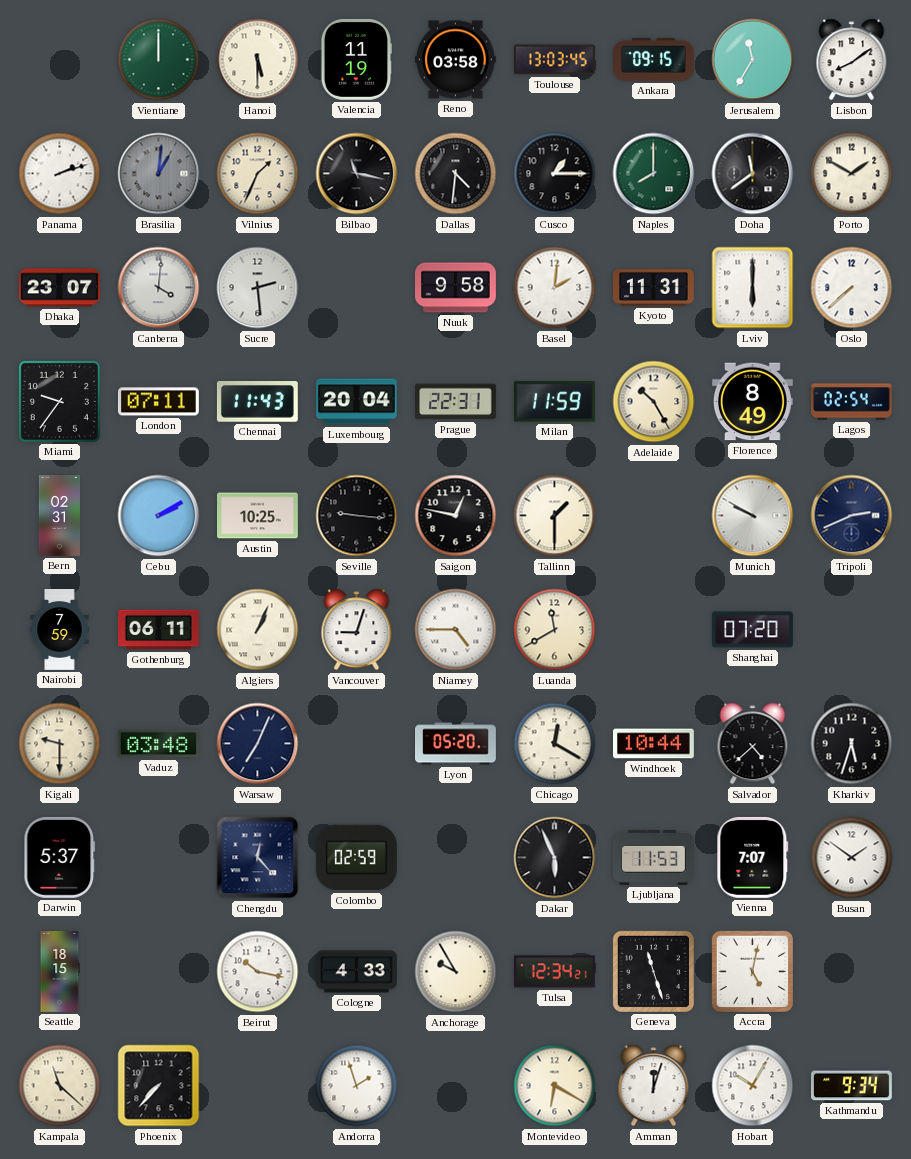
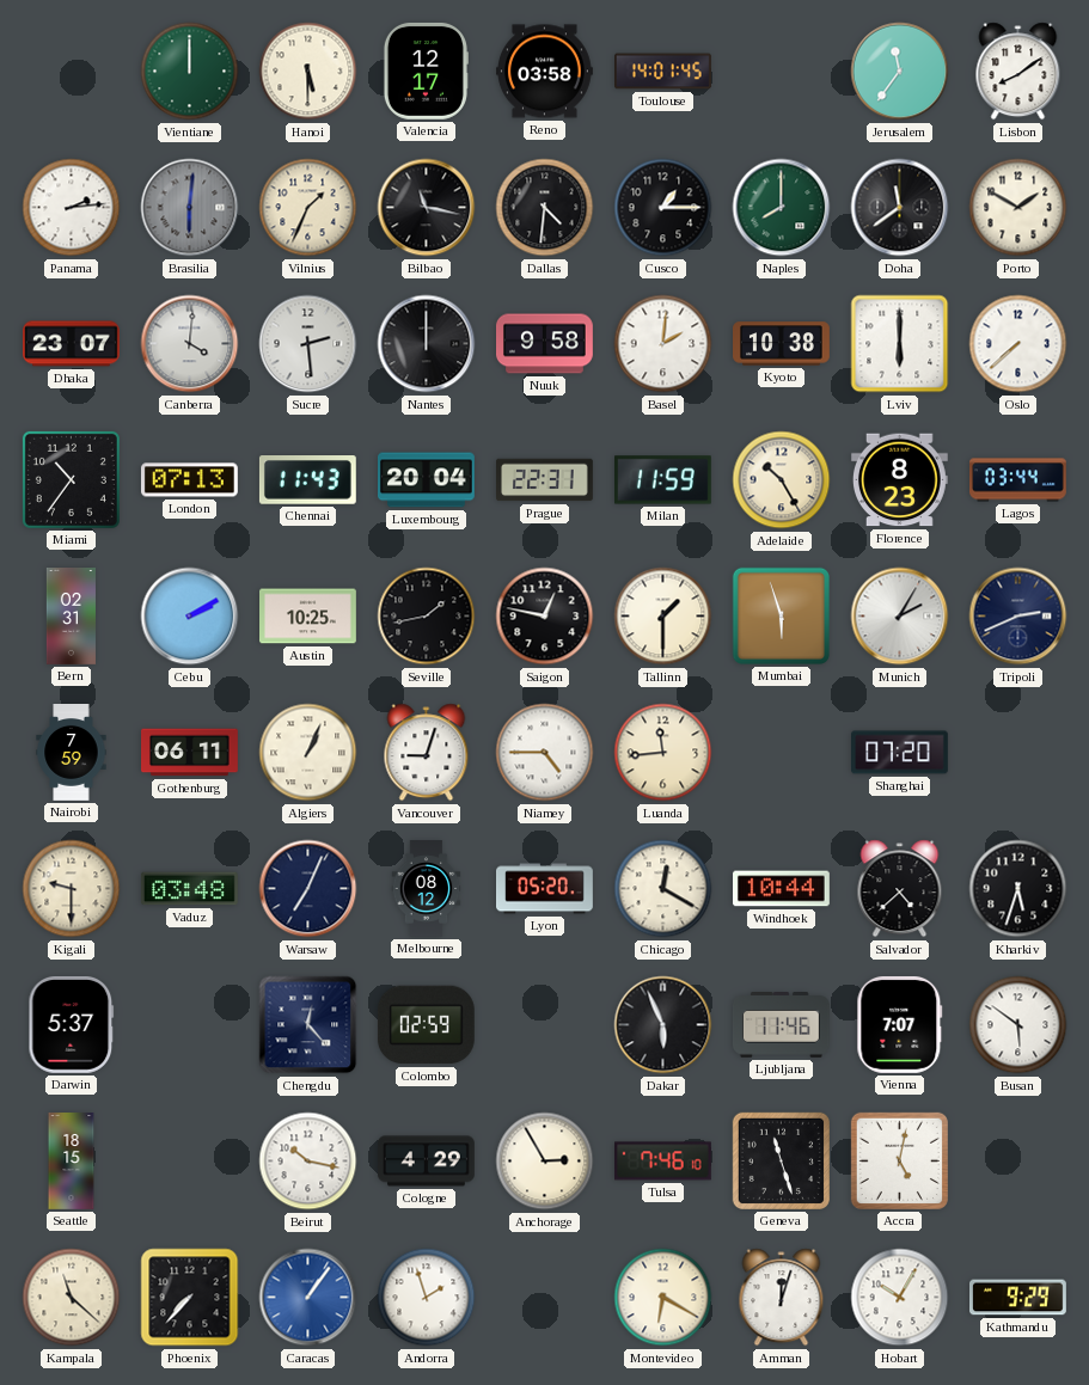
Valencia: 11:19 -> 12:17
Toulouse: 13:03 -> 14:01
Ankara: 09:15 -> none
Jerusalem: 11:35 -> 11:36
Panama: 2:12 -> 2:14
Brasilia: 1:01 -> 6:01
Nantes: none -> 12:00
Kyoto: 11:31 -> 10:38
Miami: 9:36 -> 10:36
London: 07:11 -> 07:13
Florence: 8:49 -> 8:23
Lagos: 02:54 -> 03:44
Seville: 9:16 -> 1:43
Mumbai: none -> 5:57
Munich: 9:50 -> 2:05
Luanda: 11:40 -> 11:44
Melbourne: none -> 08:12
Ljubljana: 11:53 -> 11:46
Busan: 1:51 -> 5:51
Cologne: 4:33 -> 4:29
Anchorage: 9:55 -> 2:55
Tulsa: 12:34 -> 7:46
Caracas: none -> 1:06
Kathmandu: 9:34 -> 9:29
